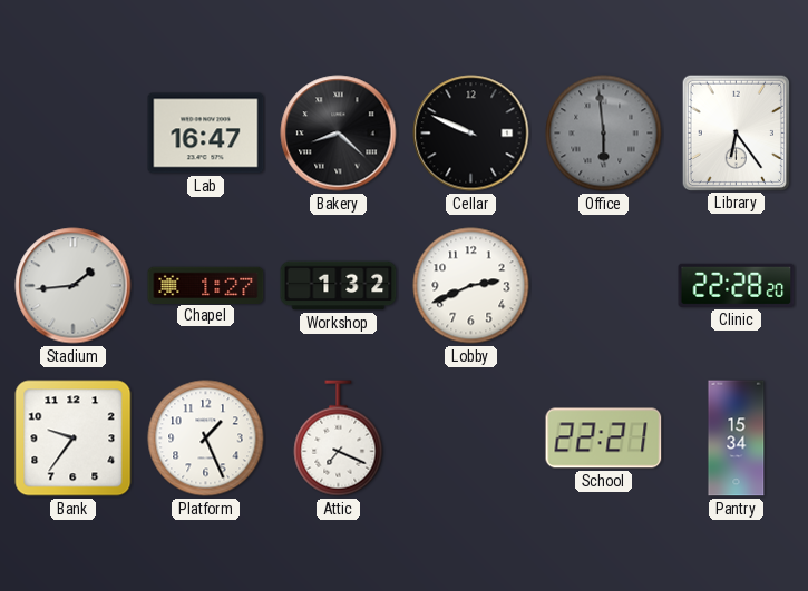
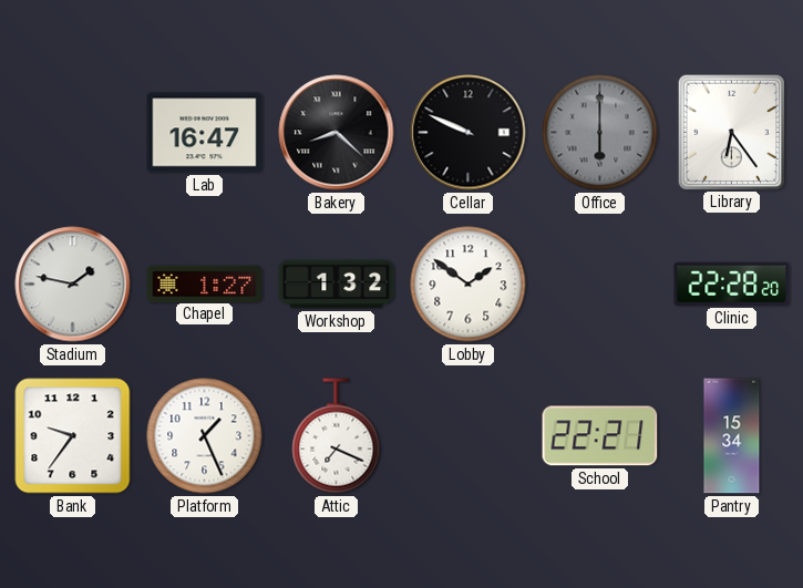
Office: 5:59 -> 6:00
Stadium: 1:44 -> 1:47
Lobby: 2:41 -> 1:51
